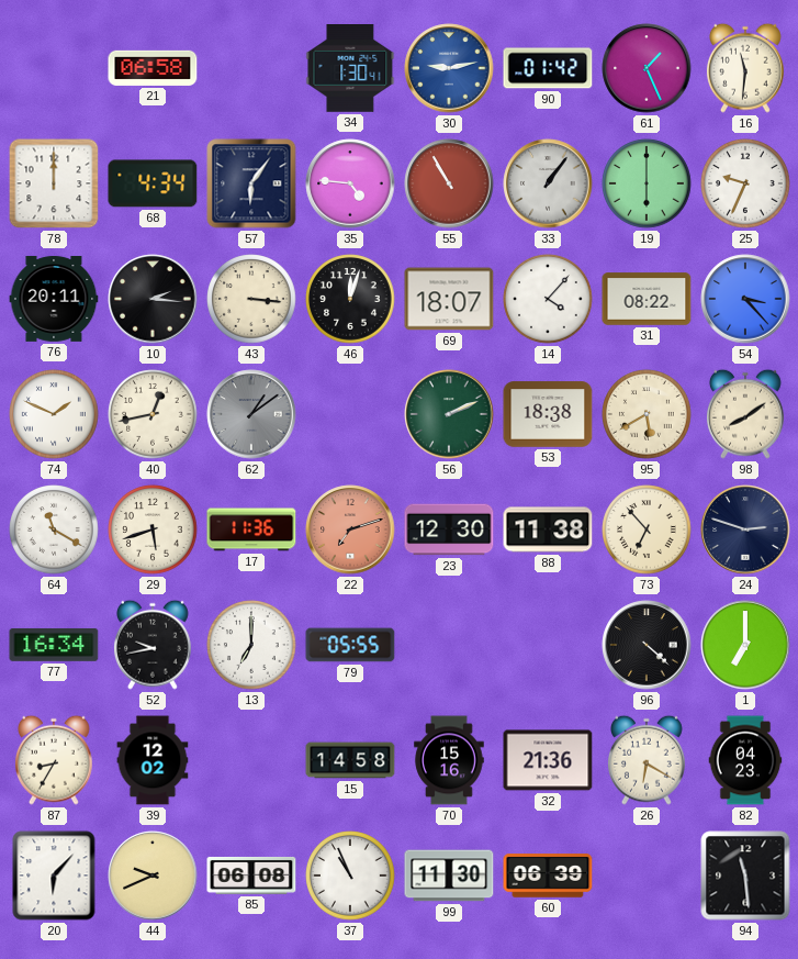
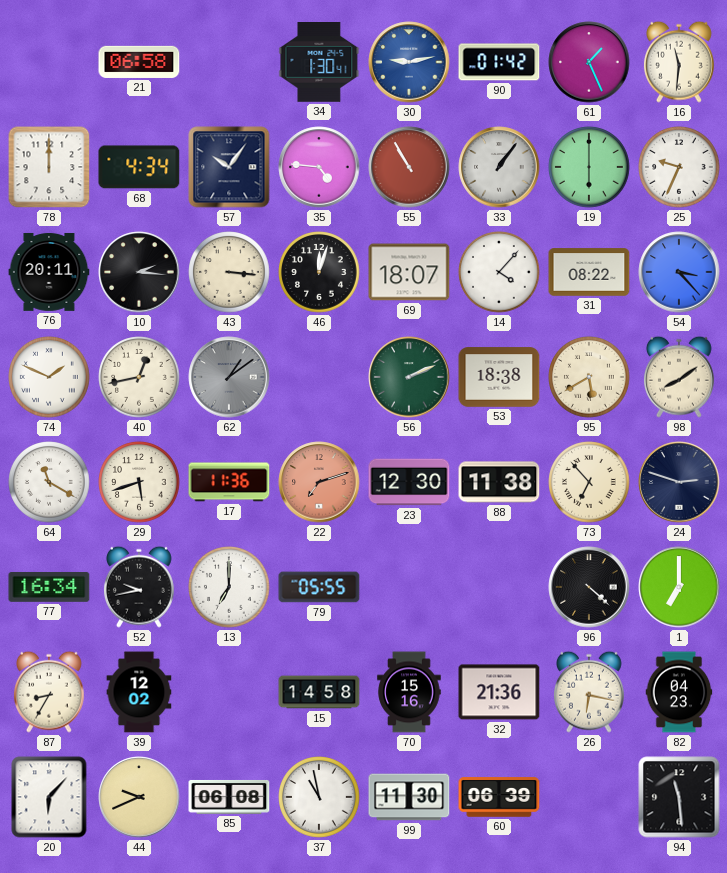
57: 6:06 -> 10:06
26: 6:20 -> 6:17
37: 10:56 -> 10:58
